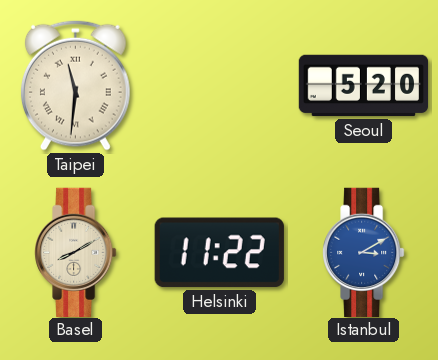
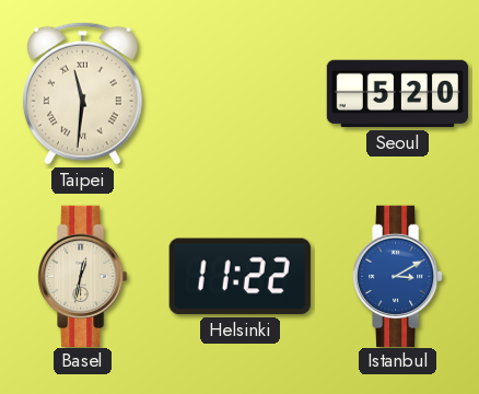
Basel: 8:10 -> 12:32
